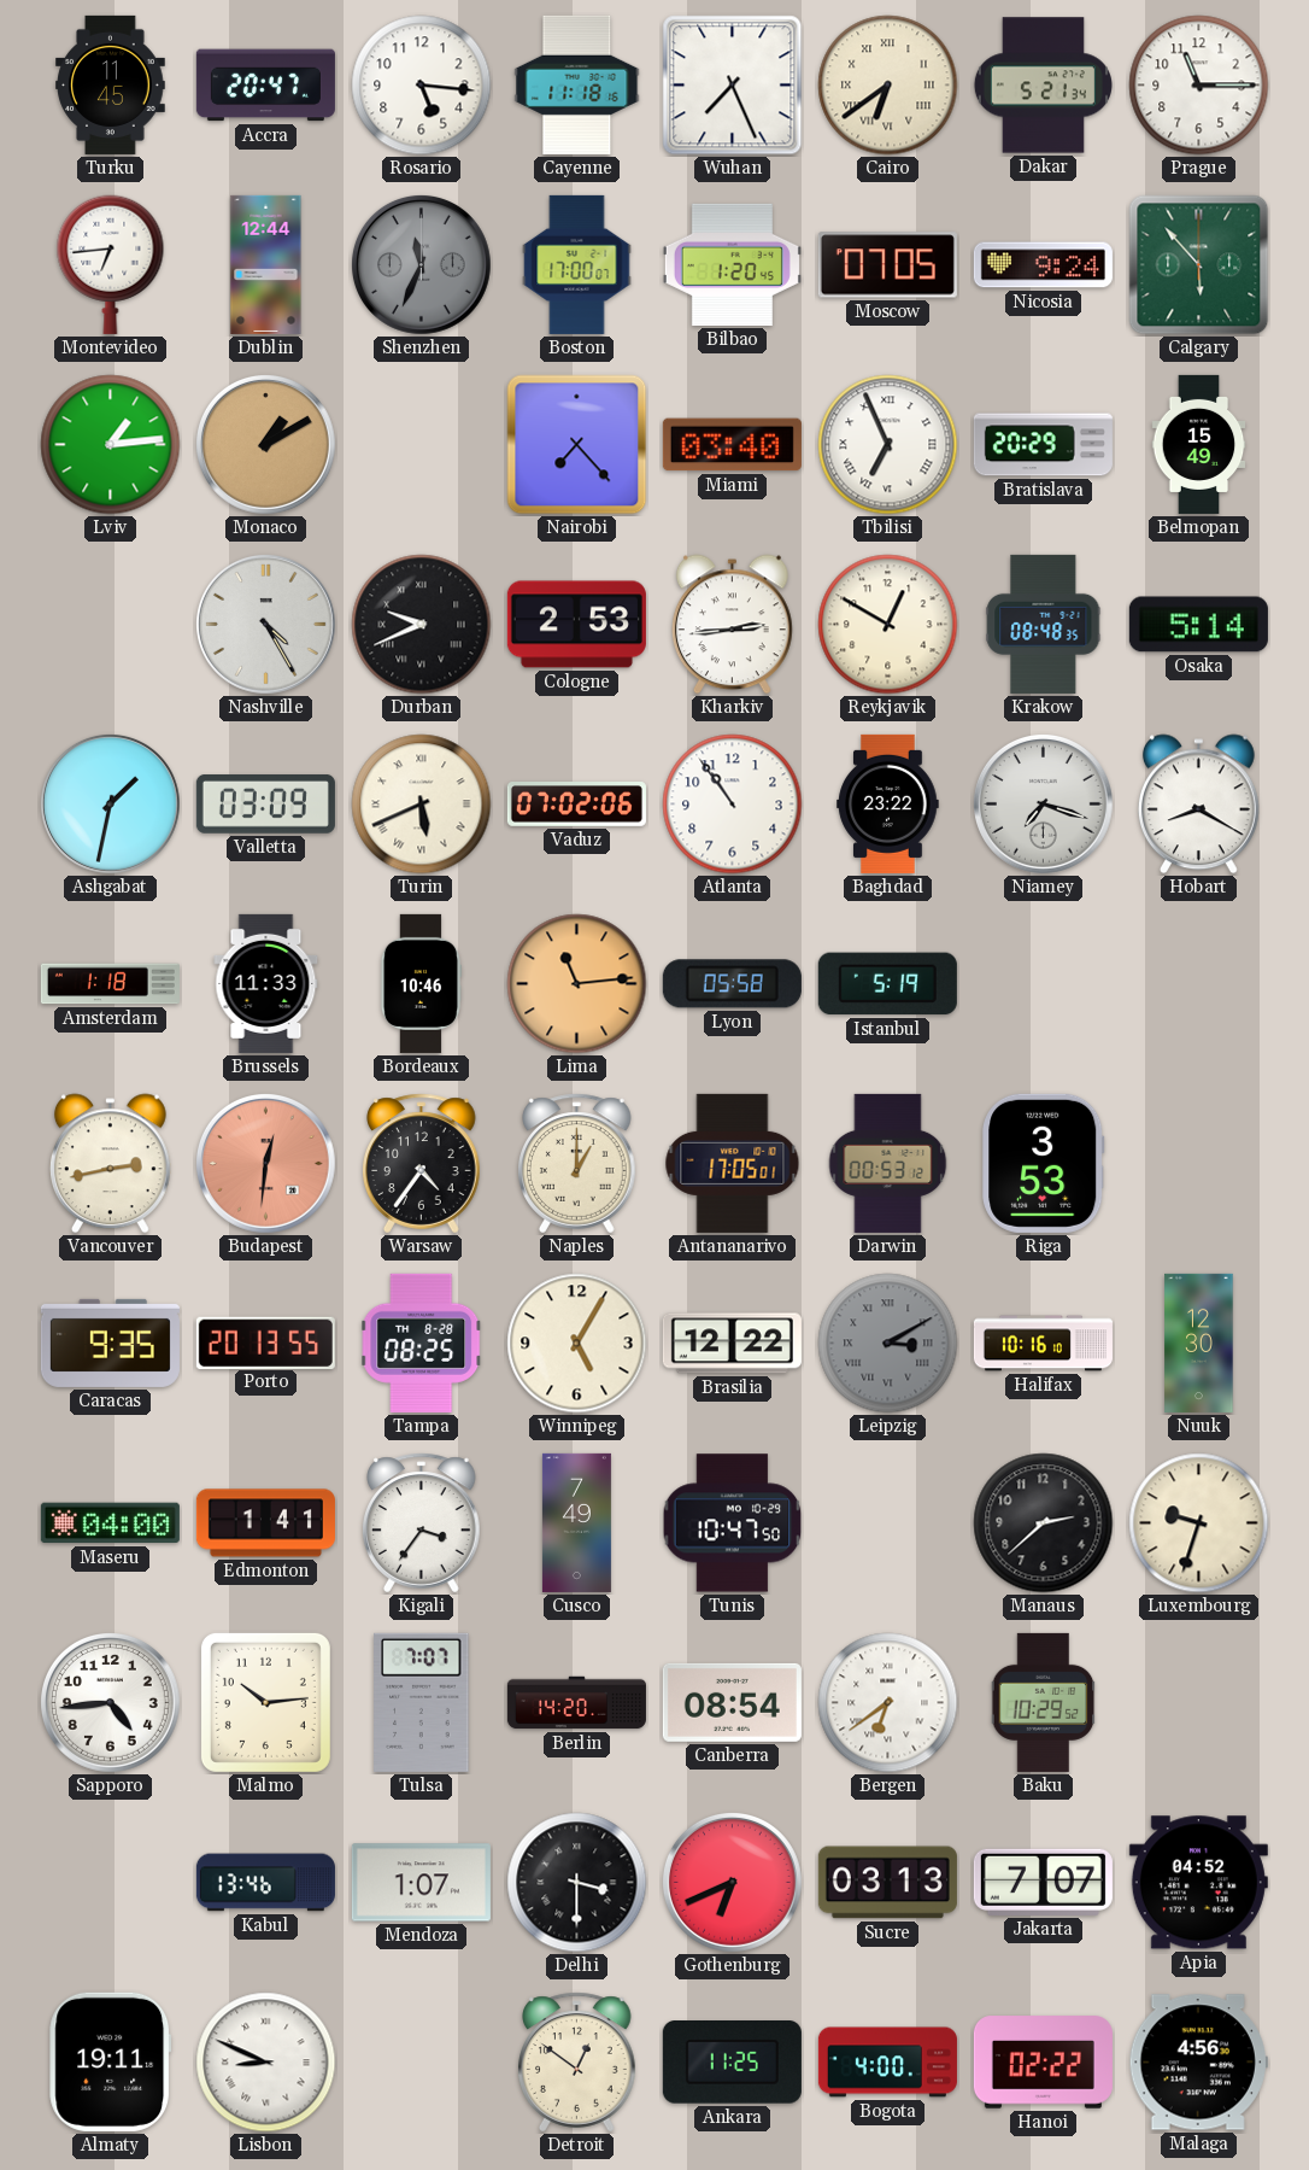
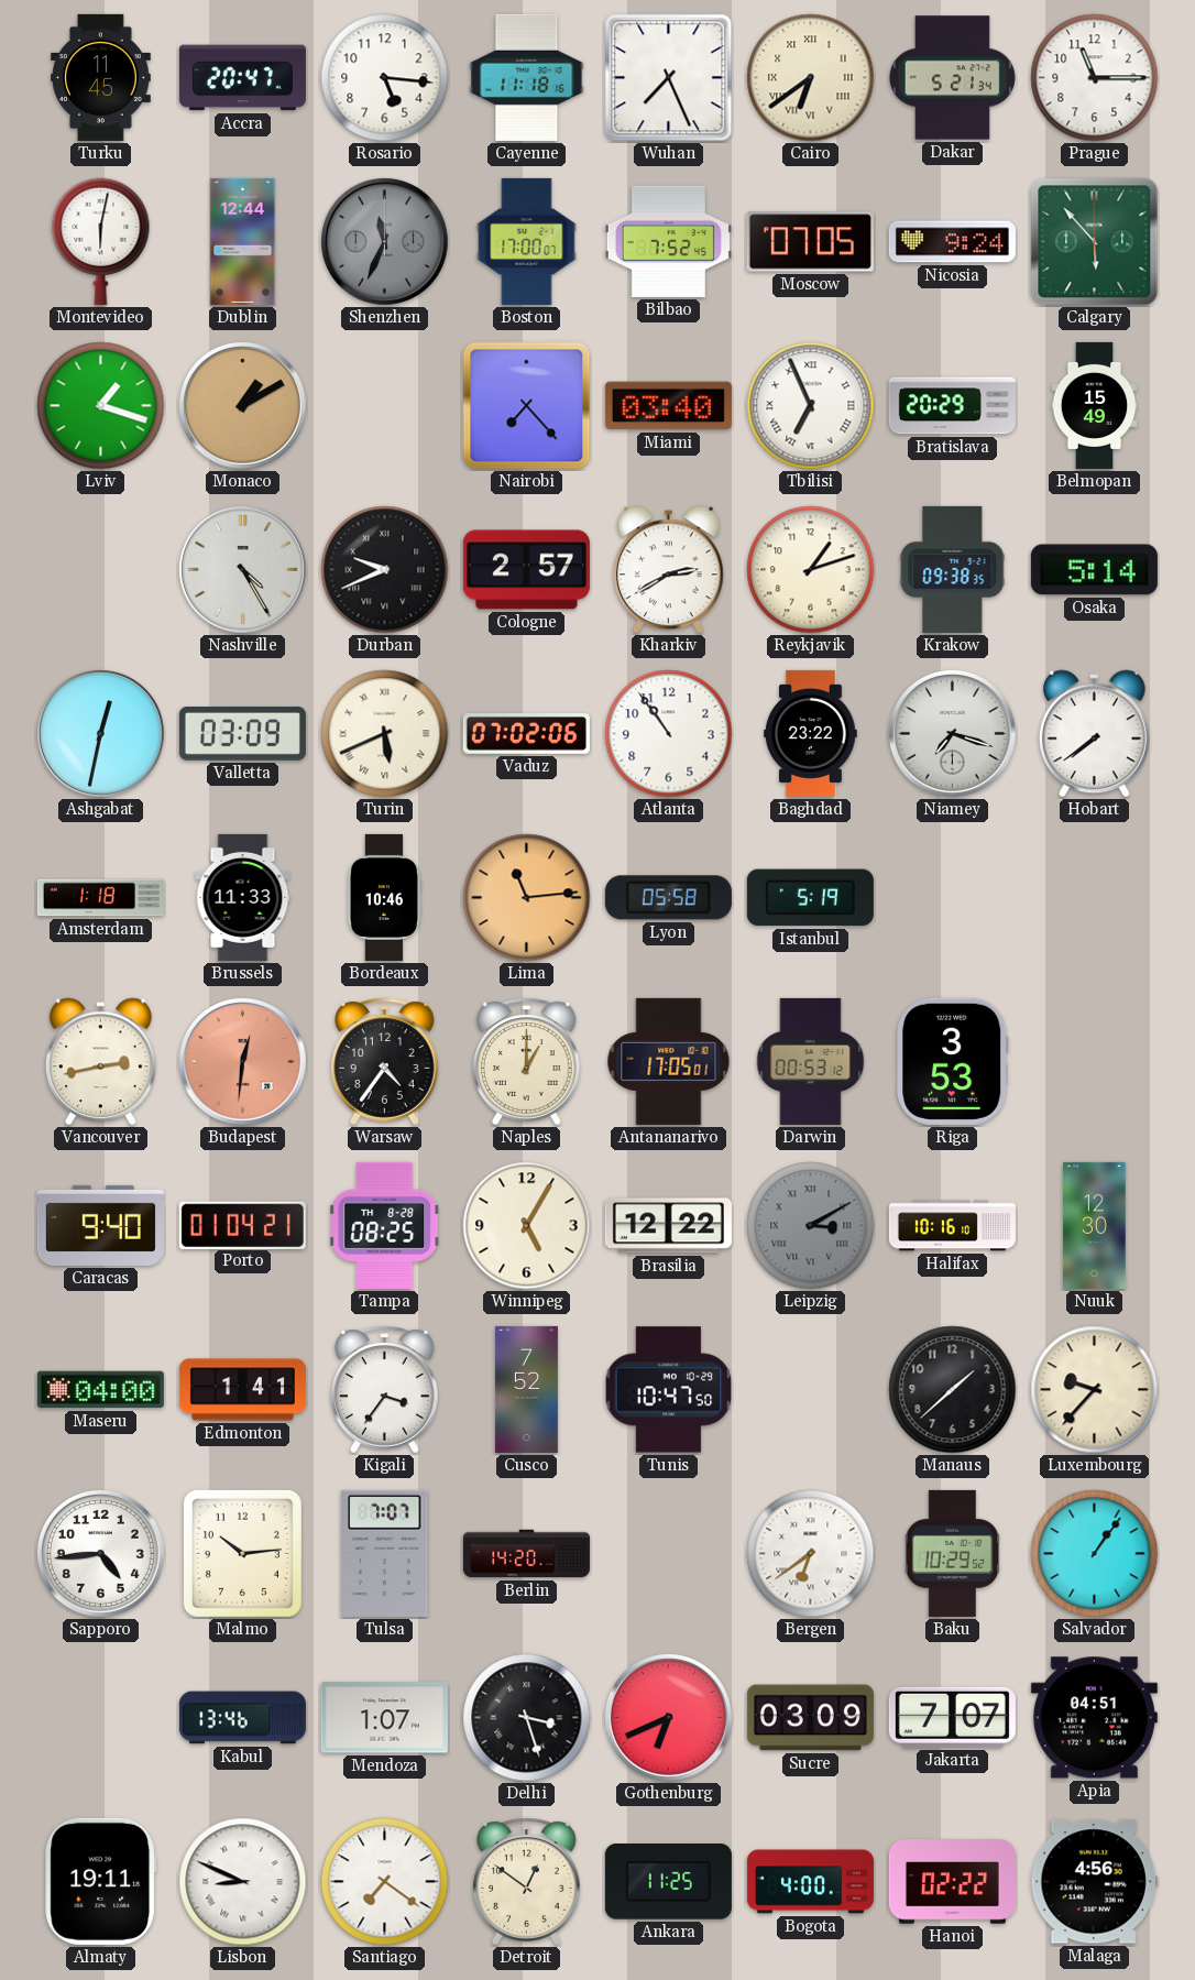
Montevideo: 6:44 -> 6:02
Bilbao: 1:20 -> 7:52
Lviv: 1:14 -> 1:18
Cologne: 2:53 -> 2:57
Kharkiv: 2:44 -> 2:40
Reykjavik: 12:50 -> 1:12
Krakow: 08:48 -> 09:38
Ashgabat: 1:32 -> 12:32
Hobart: 8:20 -> 7:39
Caracas: 9:35 -> 9:40
Porto: 20:13 -> 01:04
Cusco: 7:49 -> 7:52
Manaus: 2:38 -> 1:38
Luxembourg: 9:33 -> 9:37
Canberra: 08:54 -> none
Salvador: none -> 1:06
Delhi: 3:30 -> 3:27
Sucre: 03:13 -> 03:09
Apia: 04:52 -> 04:51
Santiago: none -> 7:21
